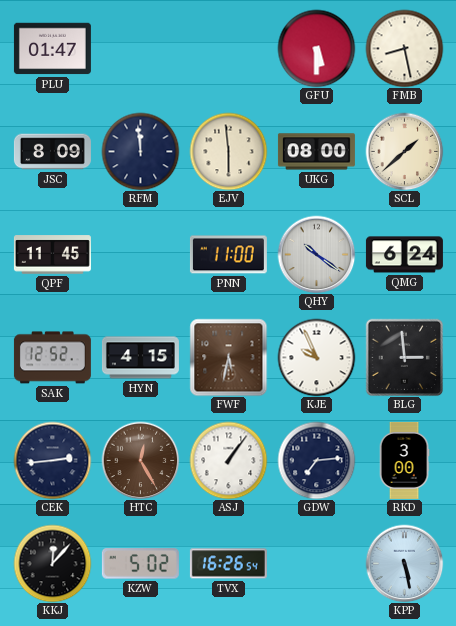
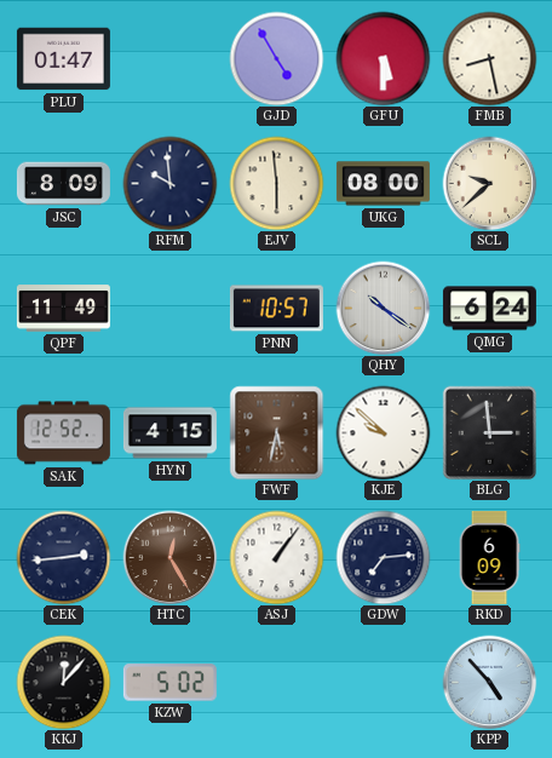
GJD: none -> 4:55
RFM: 11:59 -> 9:59
SCL: 1:38 -> 9:38
QPF: 11:45 -> 11:49
PNN: 11:00 -> 10:57
KJE: 9:56 -> 9:52
RKD: 3:00 -> 6:09
TVX: 16:26 -> none
KPP: 5:28 -> 4:53
